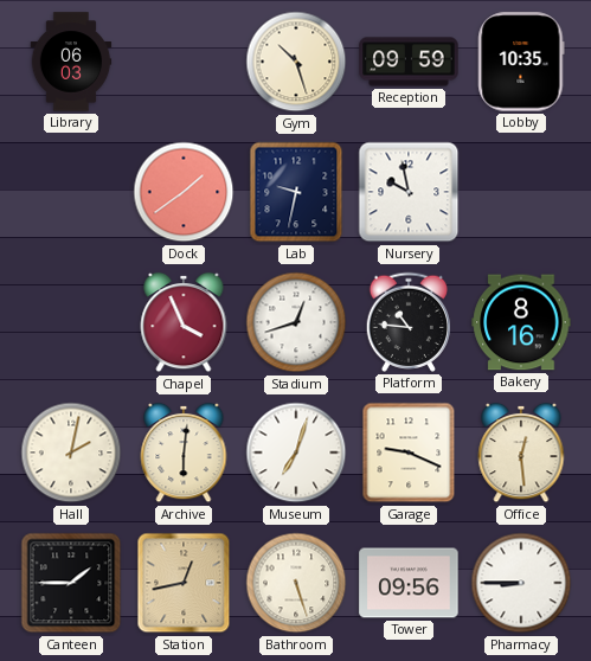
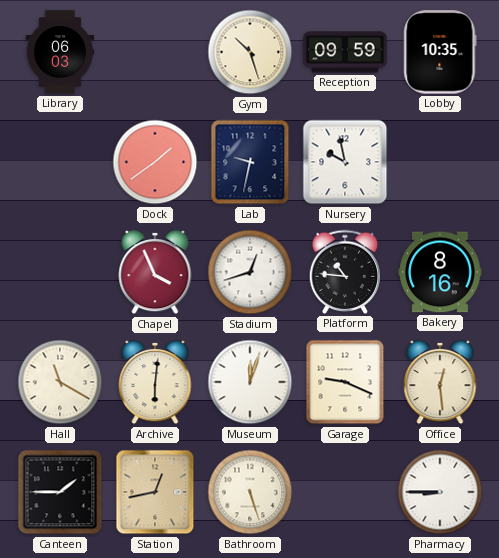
Hall: 2:02 -> 11:20
Museum: 7:03 -> 12:03
Tower: 09:56 -> none
